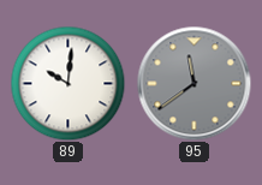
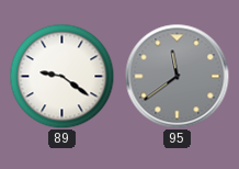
89: 10:01 -> 9:21
